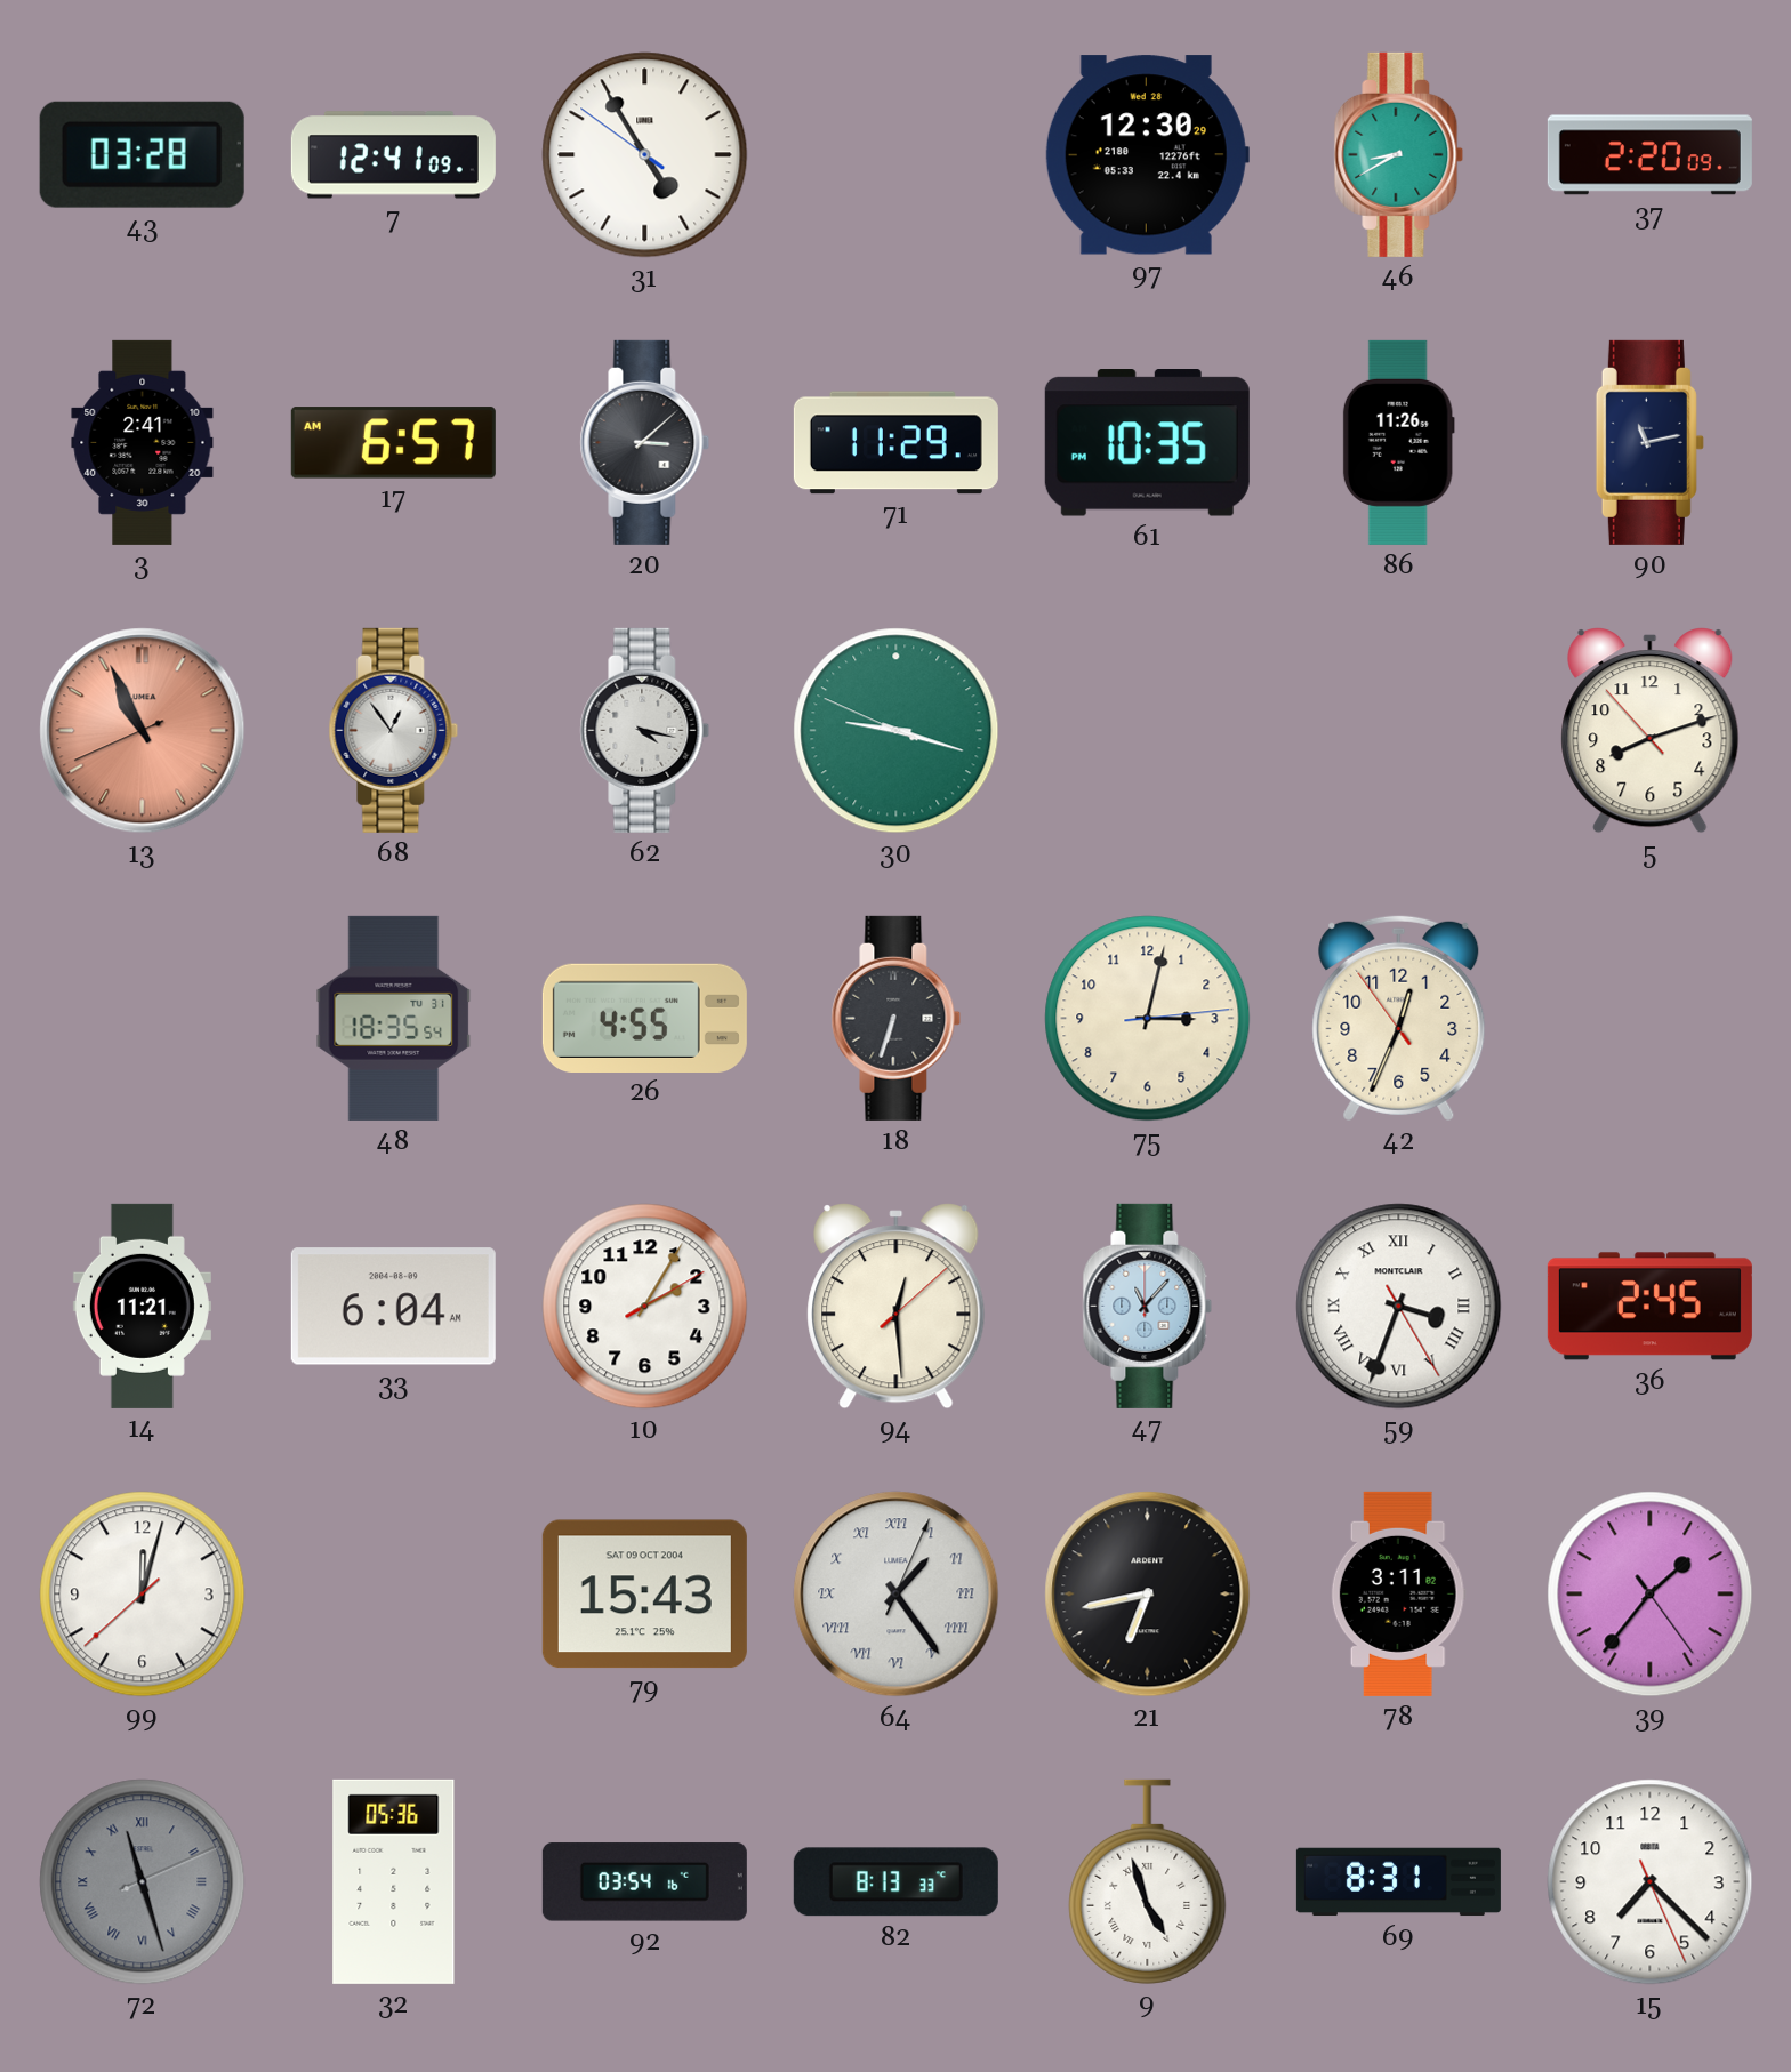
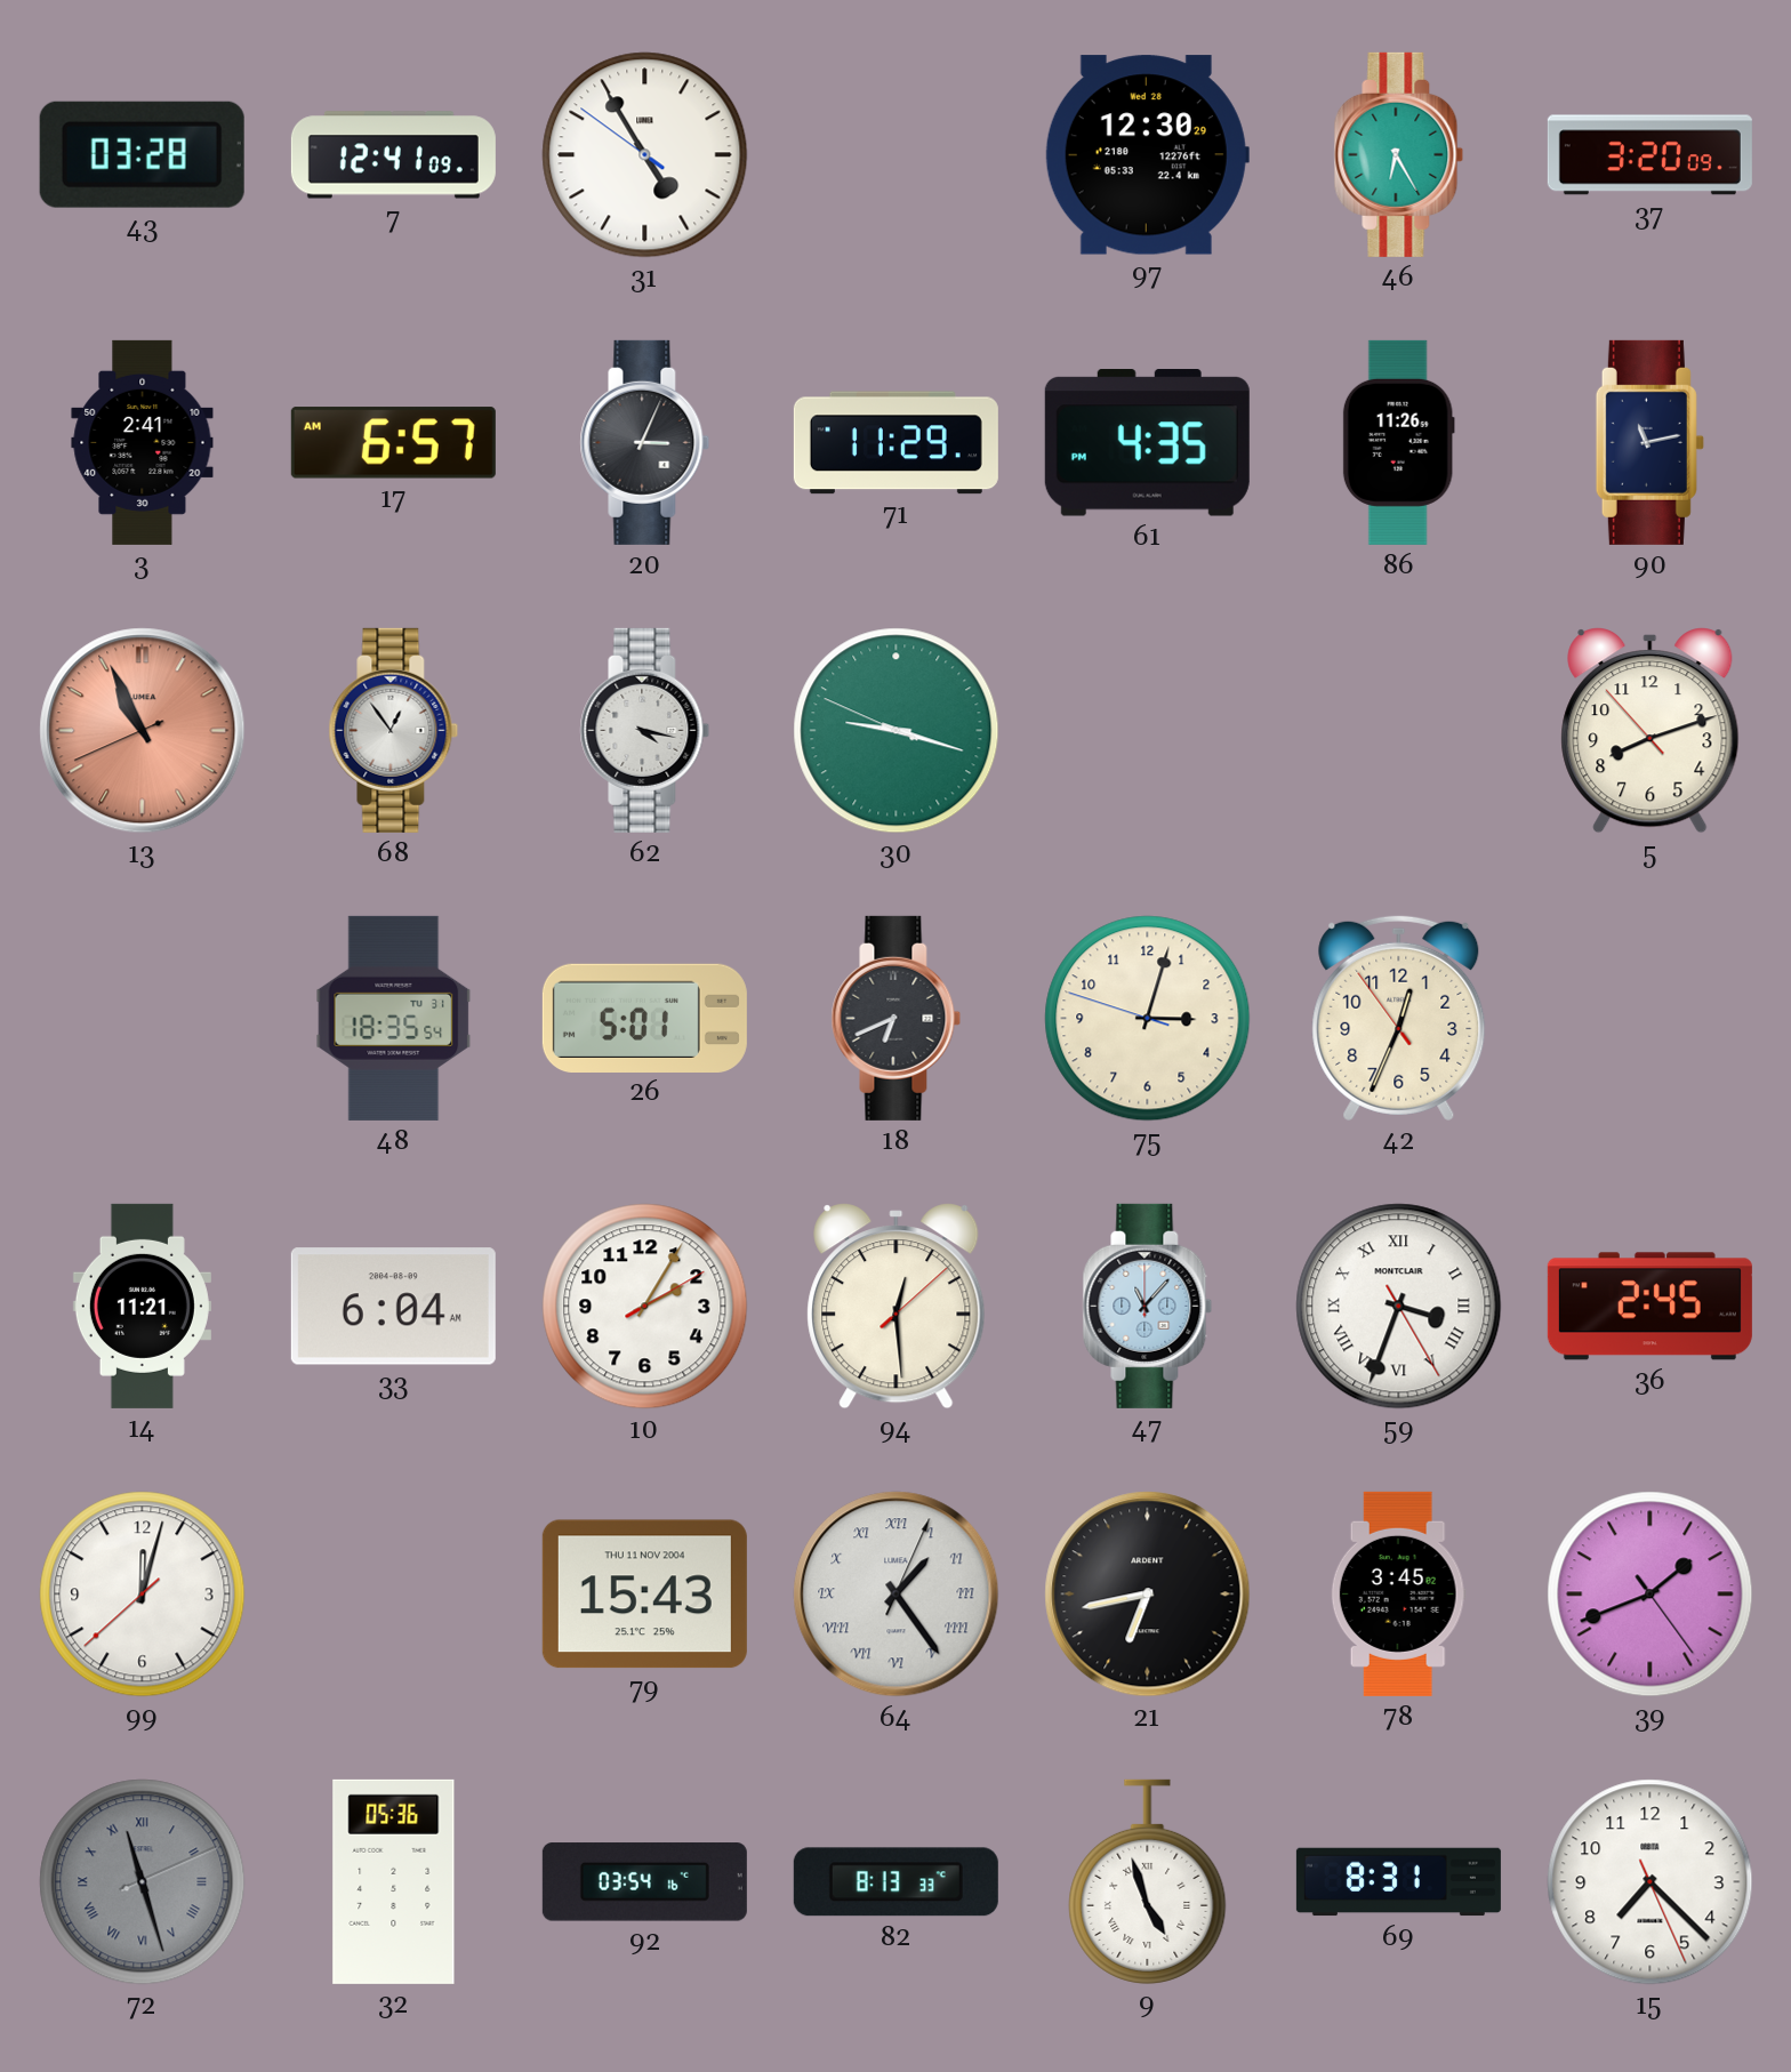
46: 8:40 -> 6:25
37: 2:20 -> 3:20
20: 3:08 -> 3:04
61: 10:35 -> 4:35
26: 4:55 -> 5:01
18: 6:33 -> 6:41
75: 3:02:14 -> 3:02:48
79 date: SAT 09 OCT 2004 -> THU 11 NOV 2004
78: 3:11 -> 3:45
39: 1:36 -> 1:41
